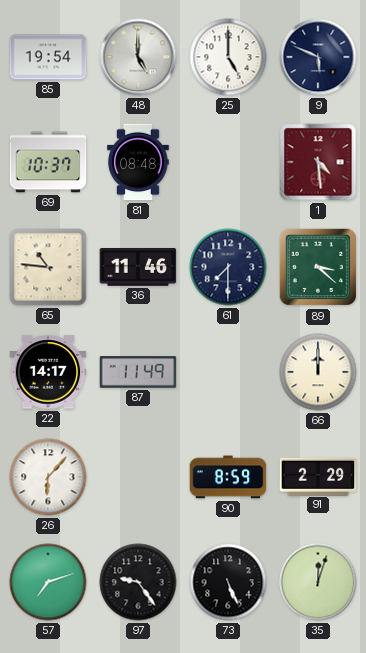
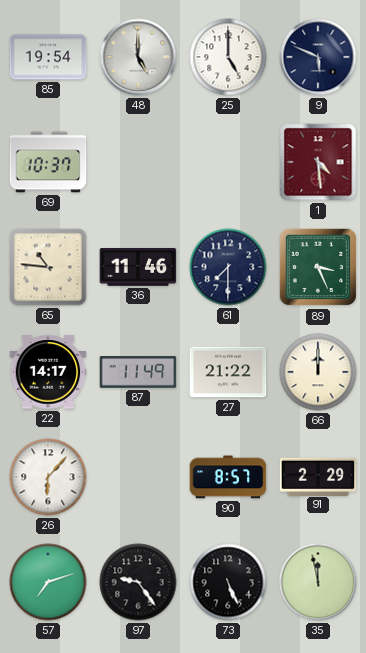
81: 08:48 -> none
89: 3:22 -> 3:26
27: none -> 21:22
90: 8:59 -> 8:57
35: 12:03 -> 11:58
